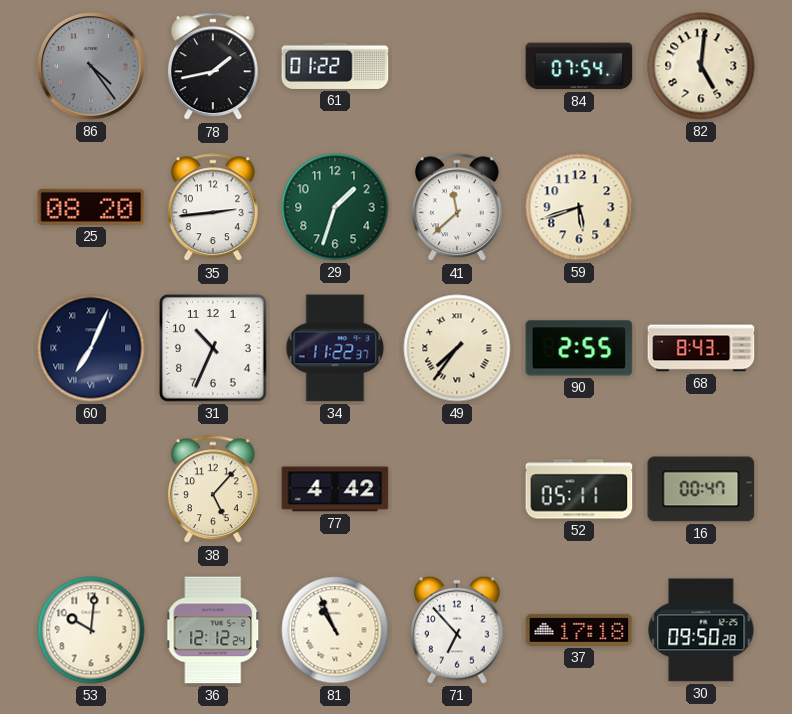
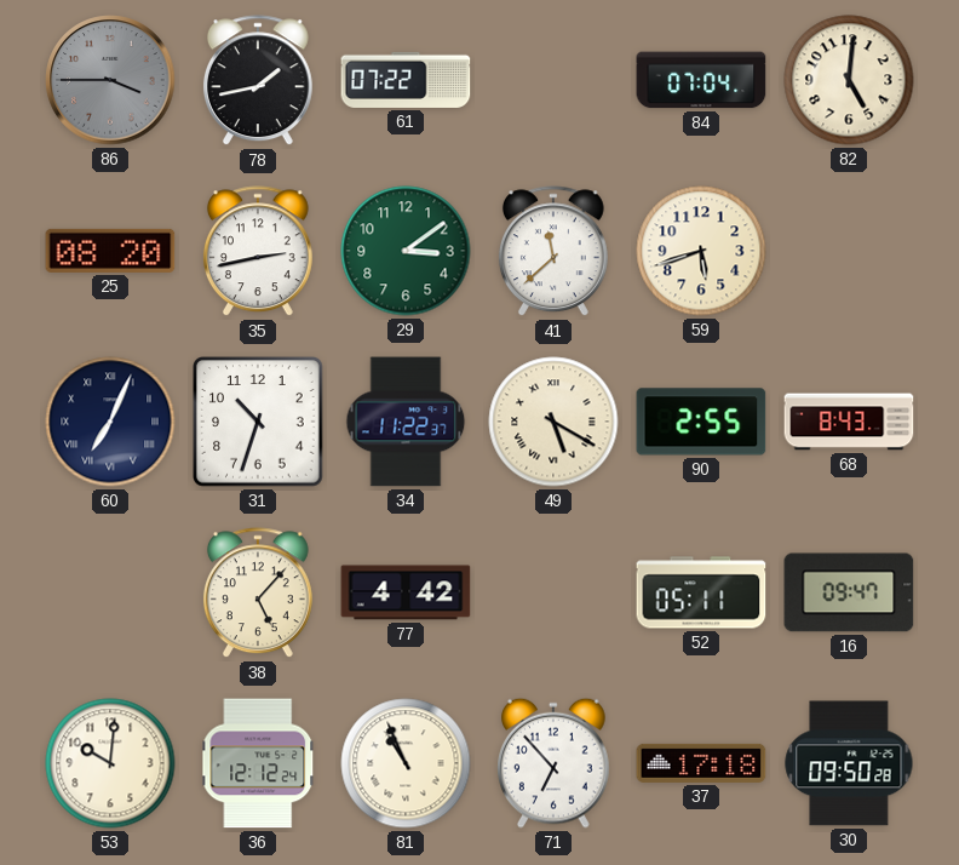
86: 4:24 -> 3:45
61: 01:22 -> 07:22
84: 07:54 -> 07:04
35: 2:44 -> 2:43
29: 1:33 -> 3:09
31: 10:34 -> 10:33
49: 7:36 -> 5:20
16: 00:47 -> 09:47
